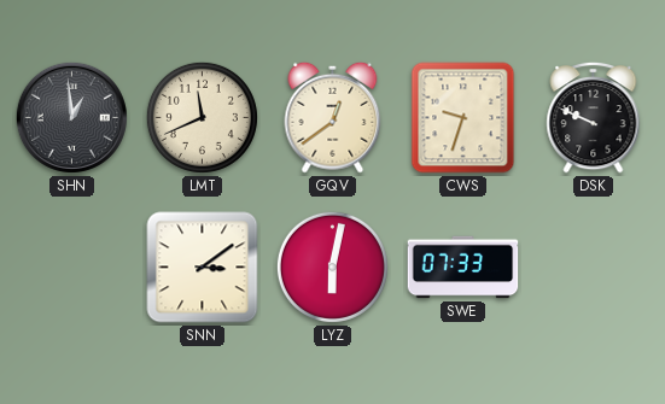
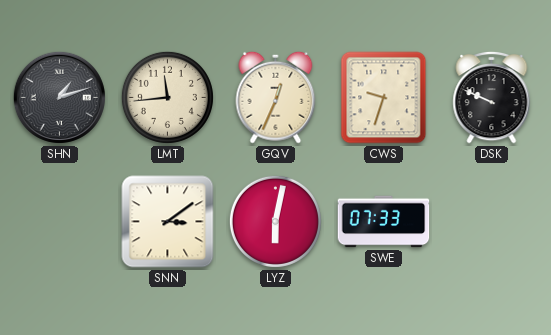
SHN: 12:59 -> 1:12
LMT: 11:41 -> 11:44
GQV: 12:39 -> 12:34
